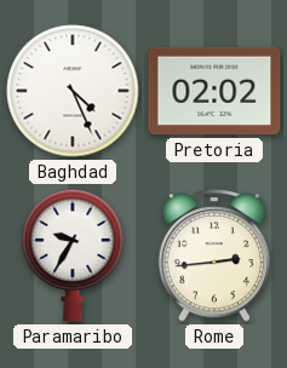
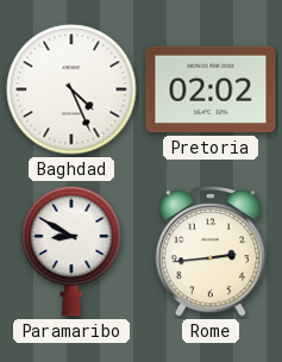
Paramaribo: 9:35 -> 8:50
